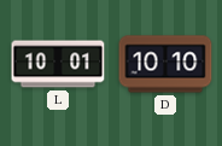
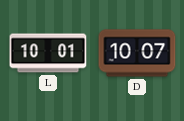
D: 10:10 -> 10:07
